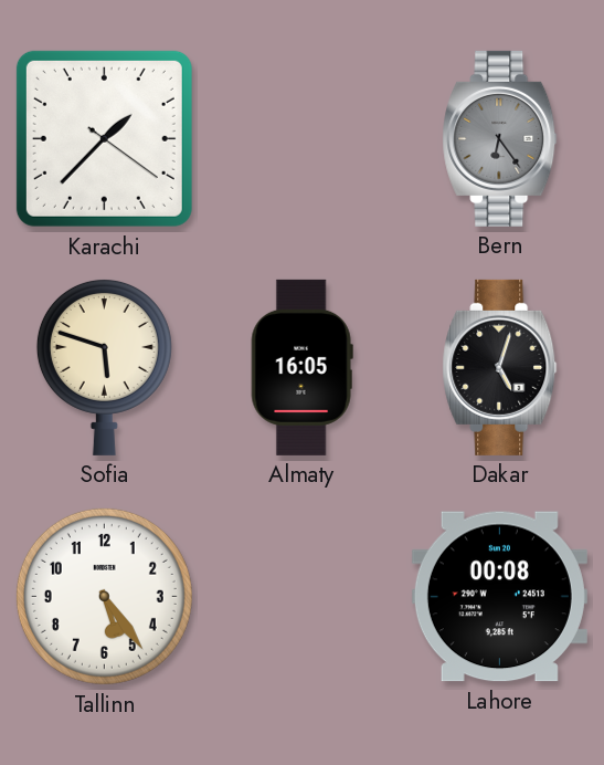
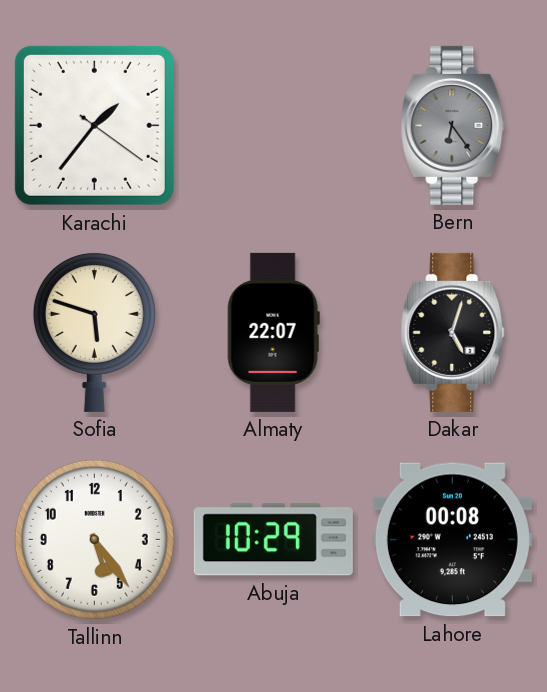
Karachi: 1:37 -> 1:36
Almaty: 16:05 -> 22:07
Abuja: none -> 10:29
